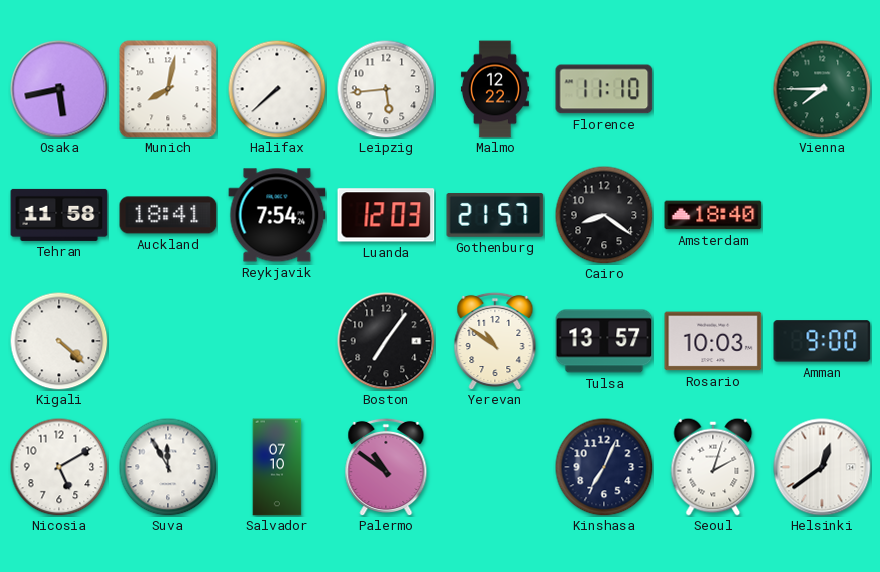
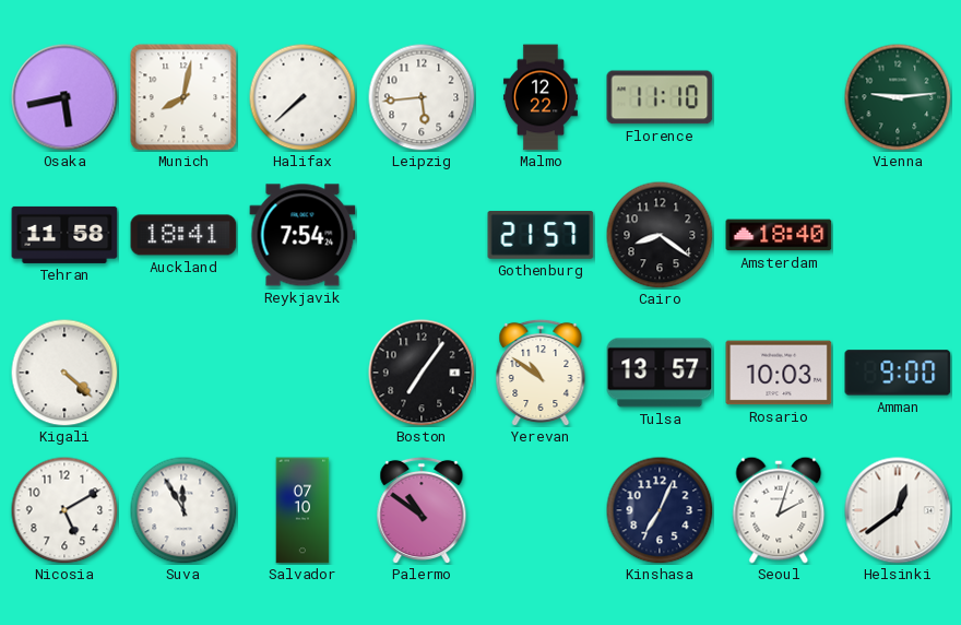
Vienna: 7:45 -> 9:14
Luanda: 12:03 -> none
